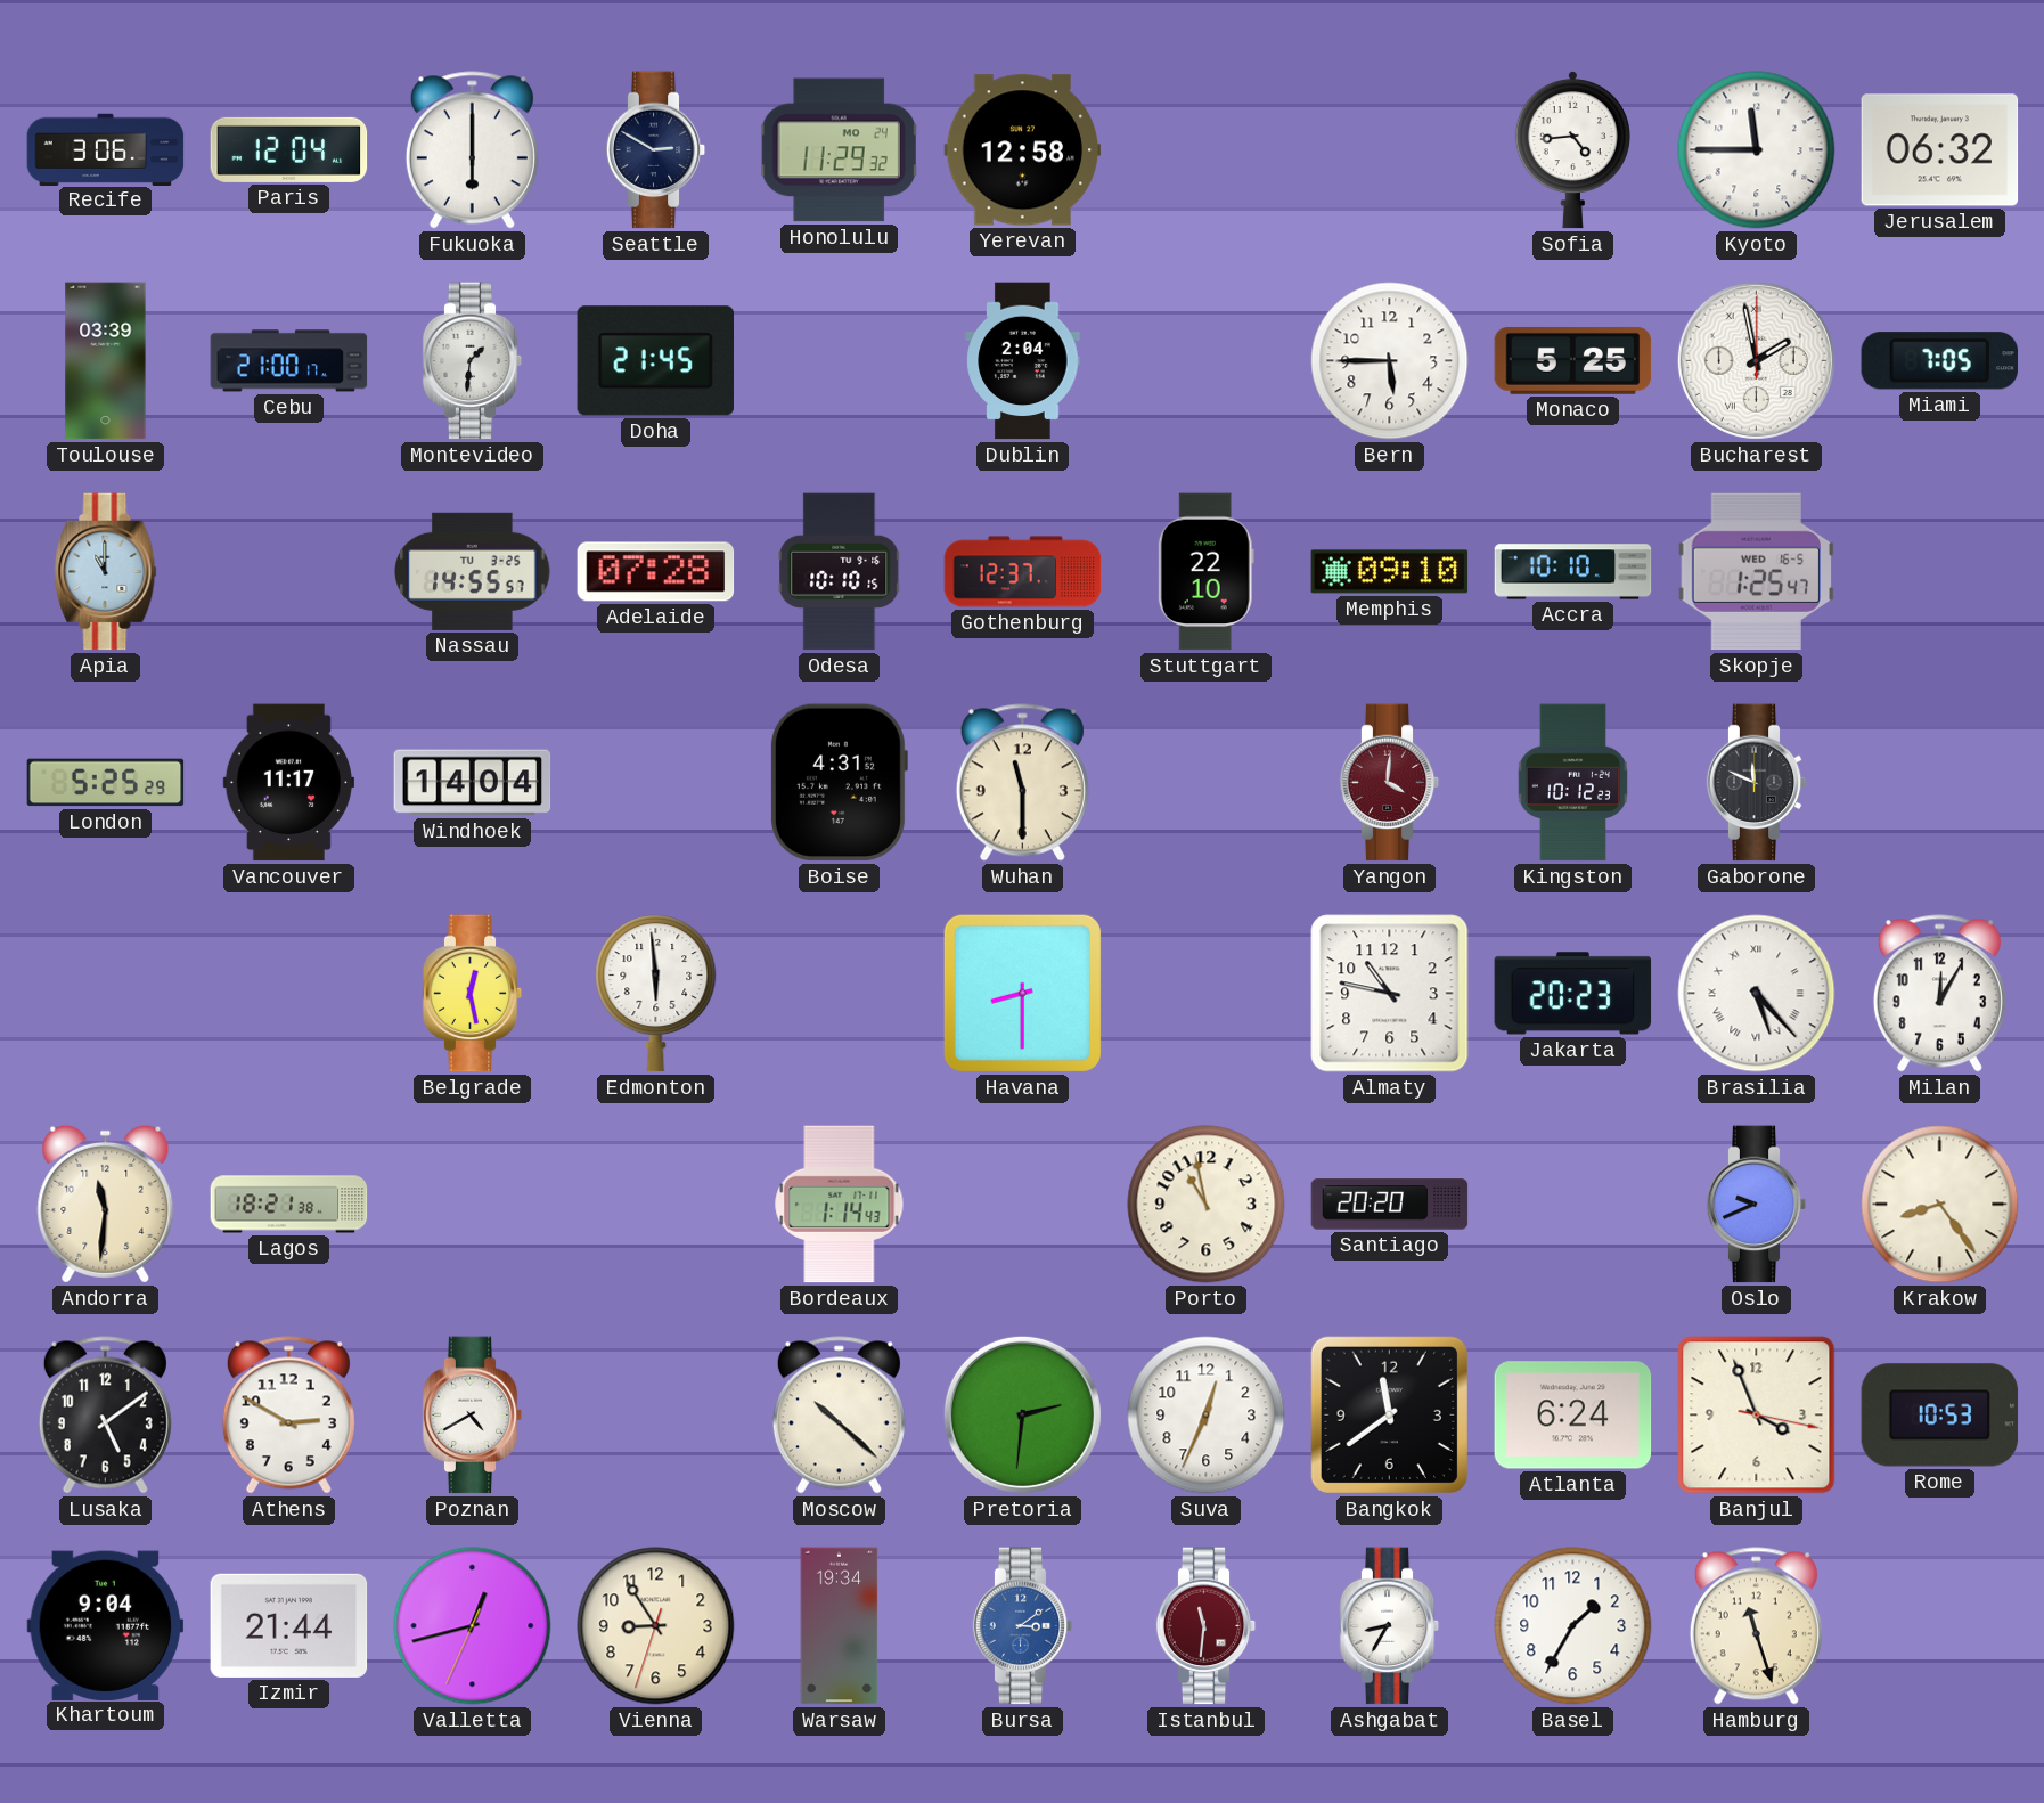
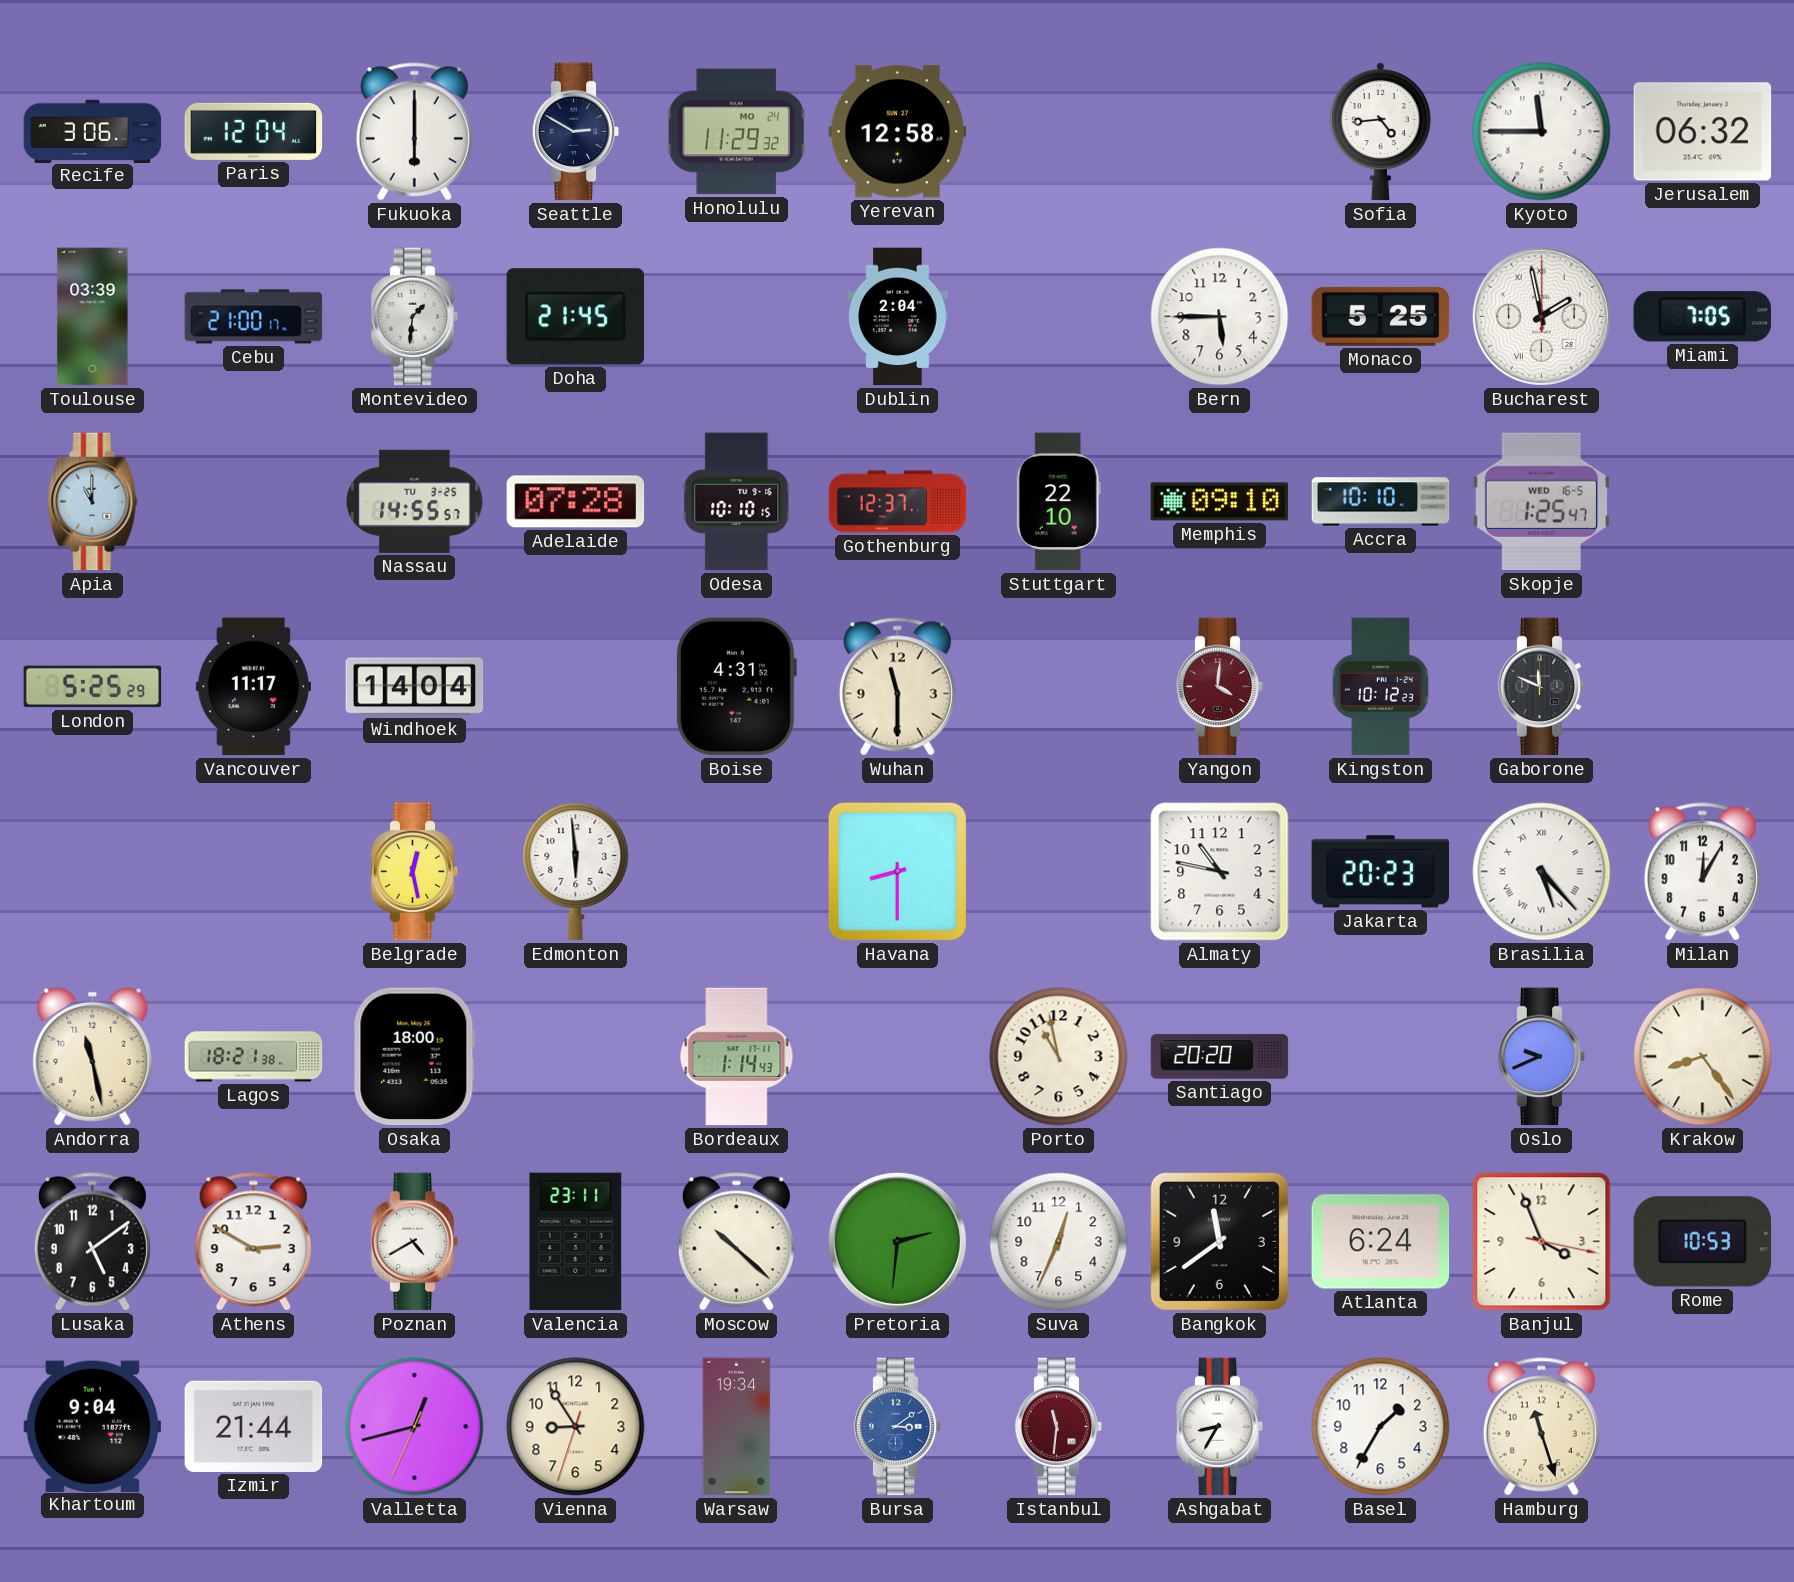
Andorra: 11:31 -> 11:28
Osaka: none -> 18:00
Valencia: none -> 23:11
